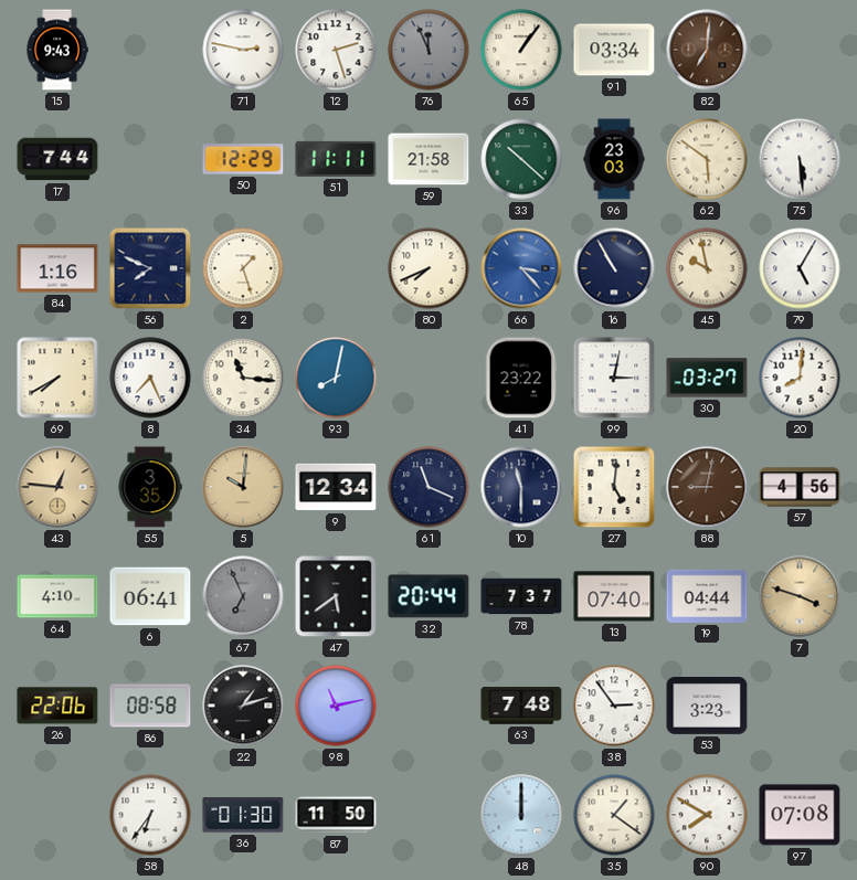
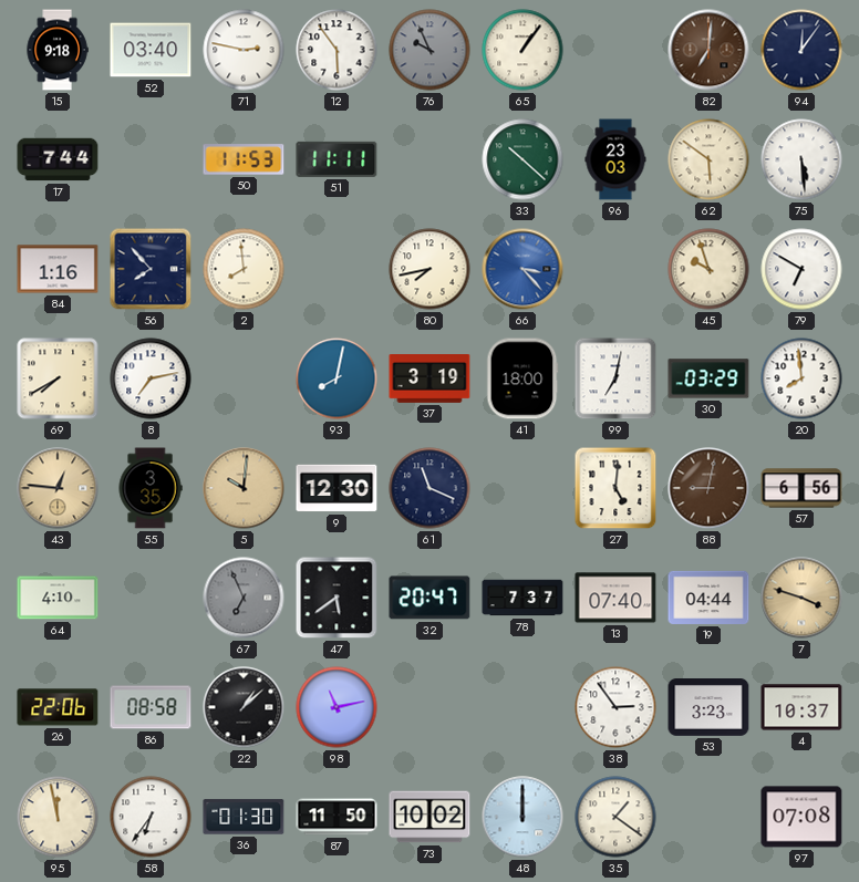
15: 9:43 -> 9:18
52: none -> 03:40
12: 2:27 -> 5:54
76: 11:56 -> 9:56
91: 03:34 -> none
94: none -> 12:06
50: 12:29 -> 11:53
59: 21:58 -> none
56: 7:49 -> 7:53
2: 1:27 -> 7:59
80: 7:41 -> 7:43
16: 10:55 -> none
45: 9:58 -> 9:57
79: 5:05 -> 6:50
8: 7:26 -> 7:13
34: 11:16 -> none
37: none -> 3:19
41: 23:22 -> 18:00
99: 3:02 -> 7:02
30: 03:27 -> 03:29
20: 8:01 -> 7:59
9: 12:34 -> 12:30
10: 11:30 -> none
57: 4:56 -> 6:56
6: 06:41 -> none
32: 20:44 -> 20:47
22: 1:12 -> 1:08
63: 7:48 -> none
4: none -> 10:37
95: none -> 11:58
73: none -> 10:02
90: 7:50 -> none
